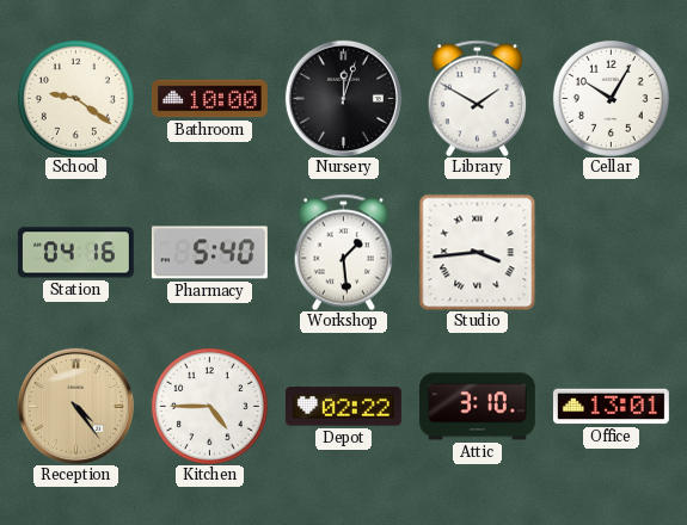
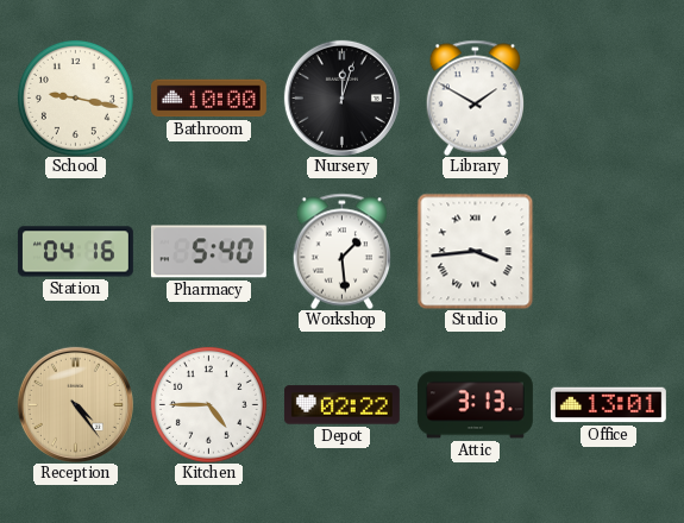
School: 9:21 -> 9:17
Cellar: 10:05 -> none
Attic: 3:10 -> 3:13
